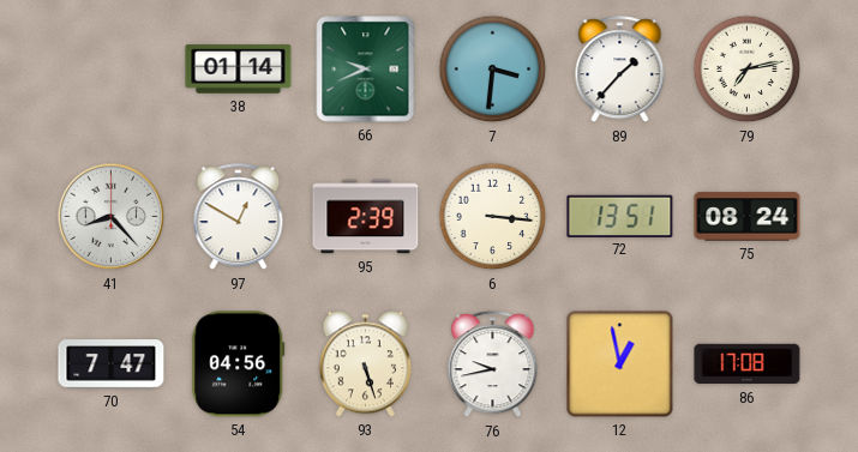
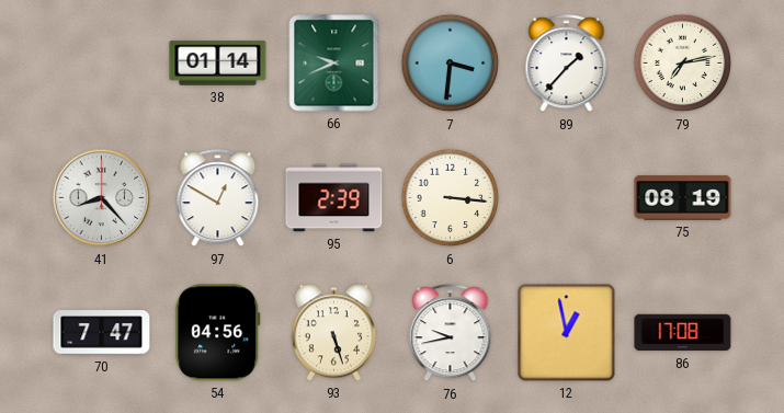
72: 13:51 -> none
75: 08:24 -> 08:19
